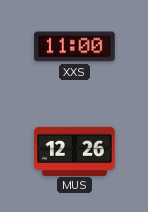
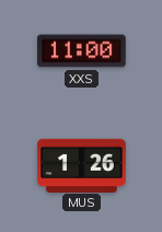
MUS: 12:26 -> 1:26
